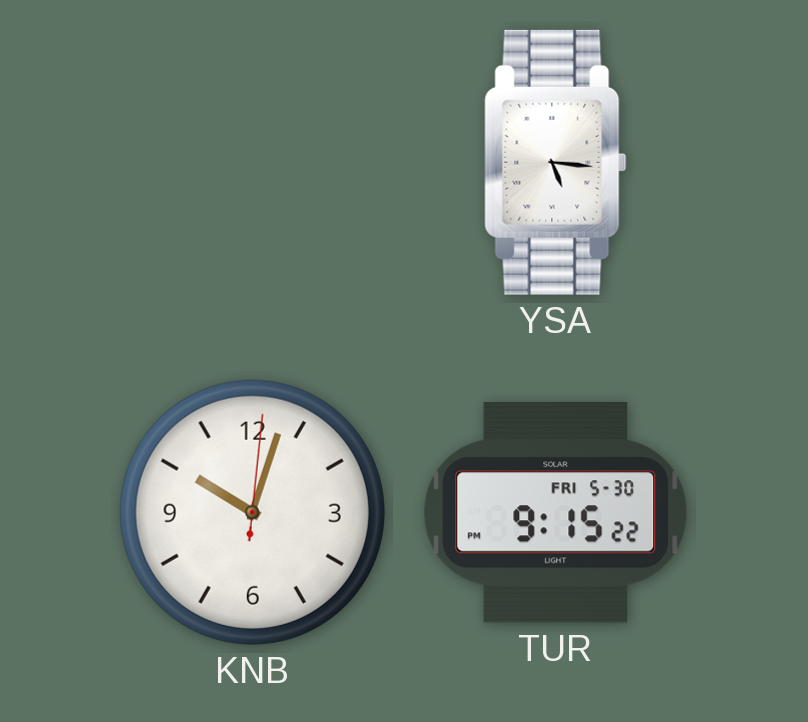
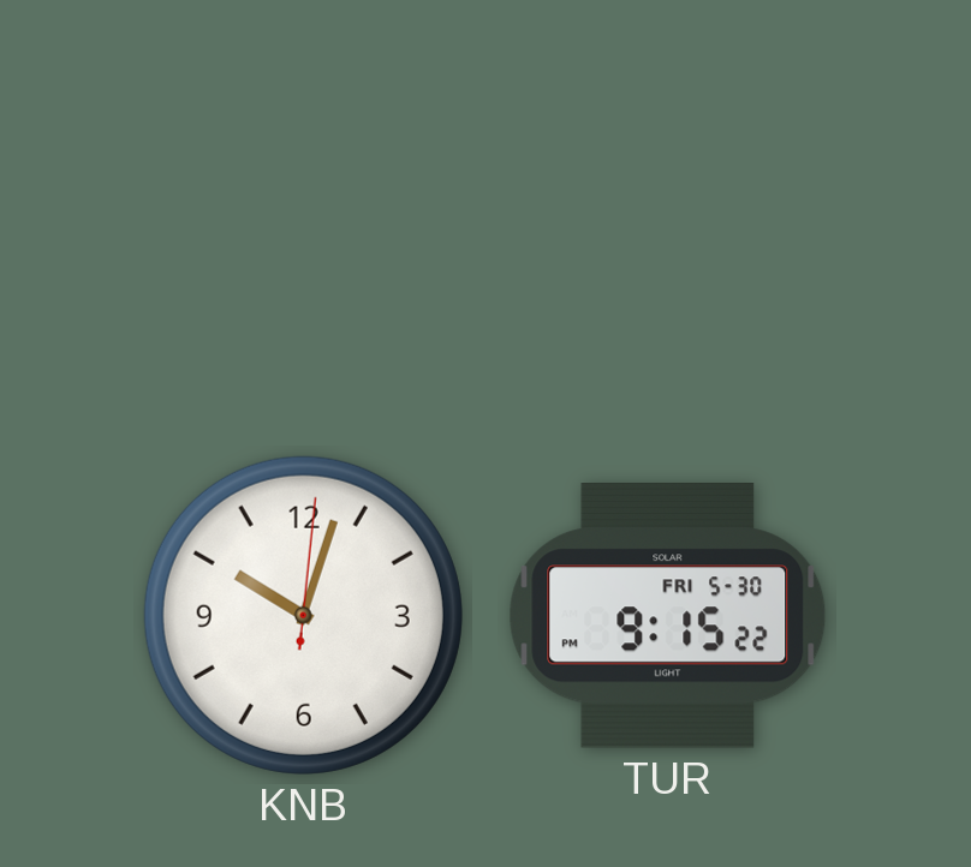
YSA: 5:16 -> none
